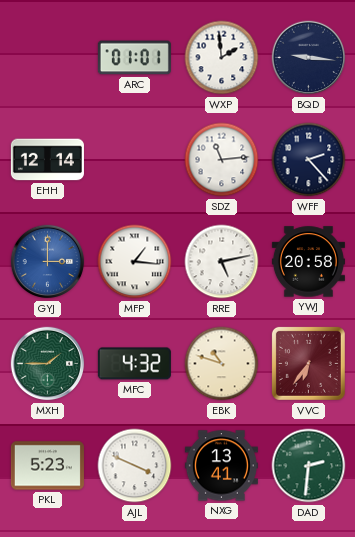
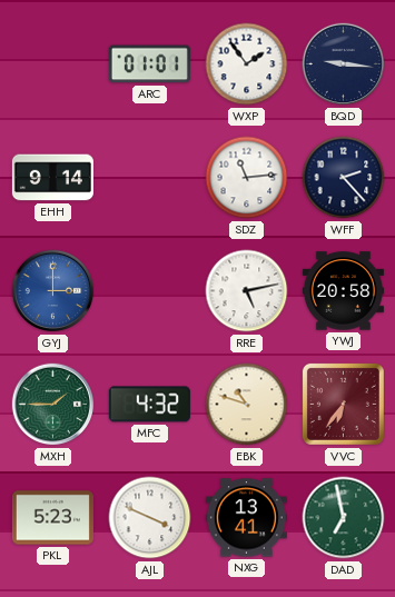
WXP: 1:59 -> 1:54
EHH: 12:14 -> 9:14
MFP: 1:16 -> none
DAD: 2:31 -> 6:58
